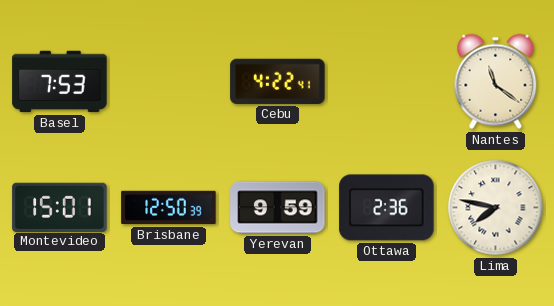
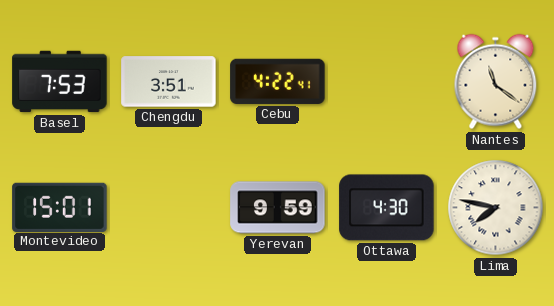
Chengdu: none -> 3:51
Brisbane: 12:50 -> none
Ottawa: 2:36 -> 4:30
